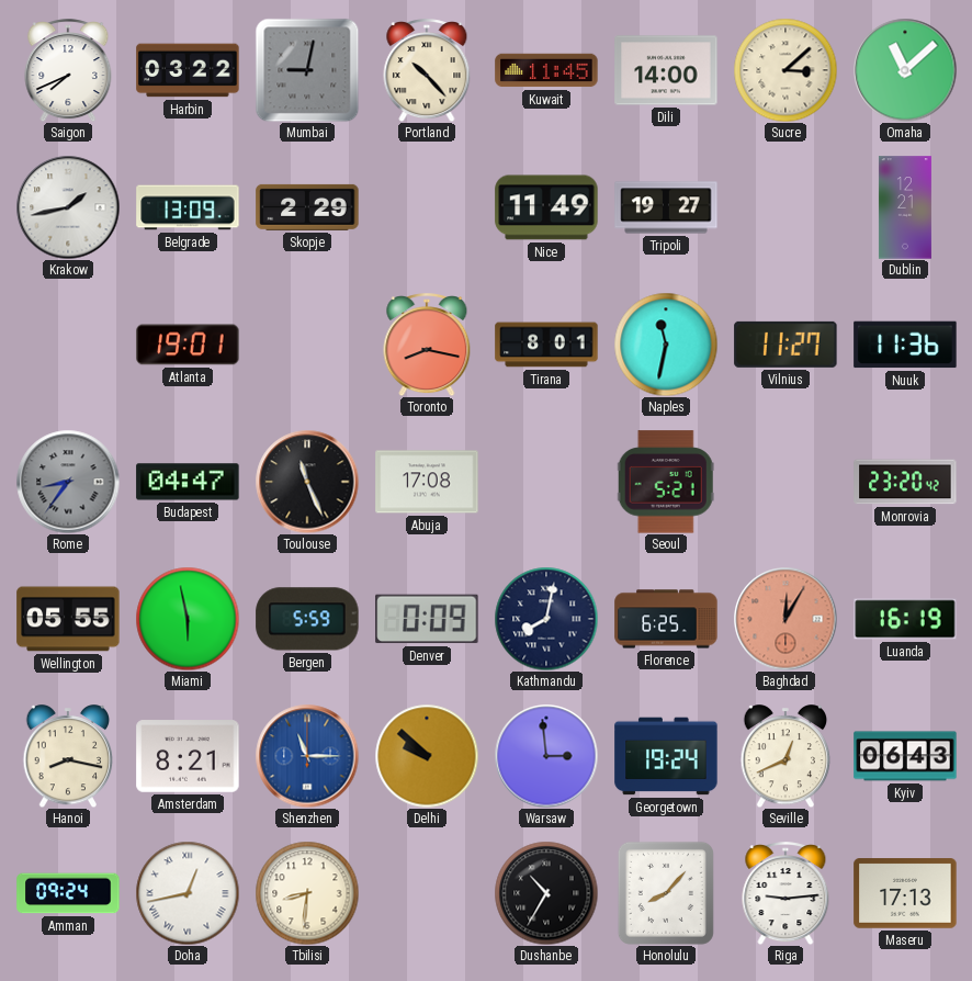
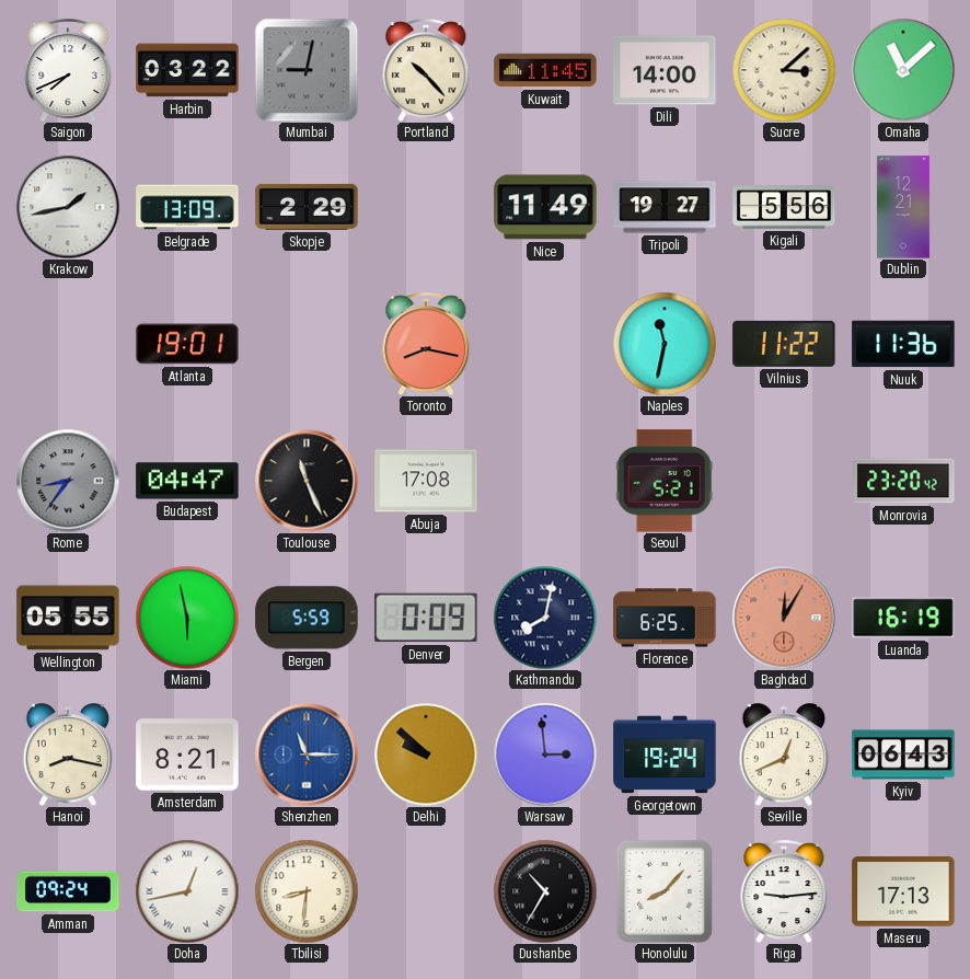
Kigali: none -> 5:56
Tirana: 8:01 -> none
Vilnius: 11:27 -> 11:22
